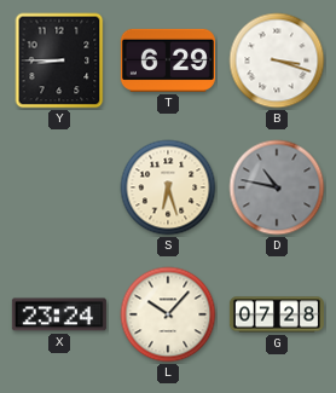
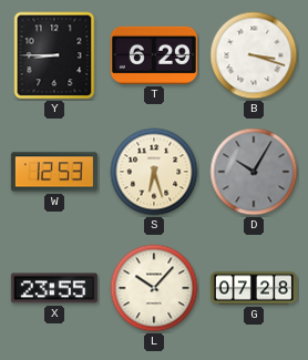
W: none -> 12:53
D: 10:47 -> 10:05
X: 23:24 -> 23:55
